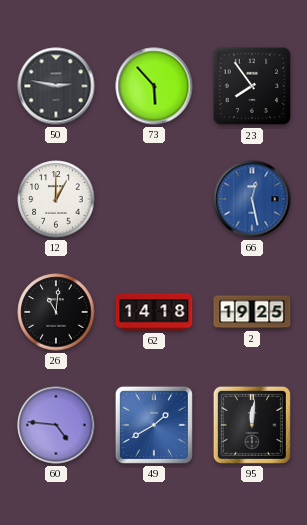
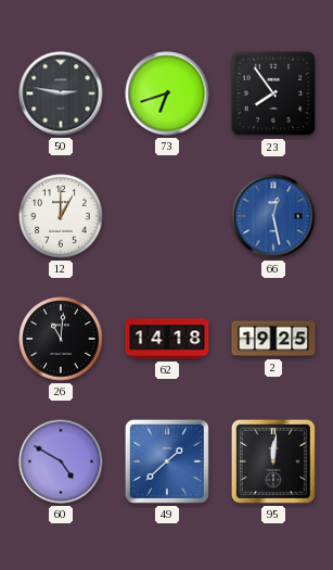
73: 5:53 -> 6:42
60: 4:46 -> 4:50
49: 1:40 -> 1:38
